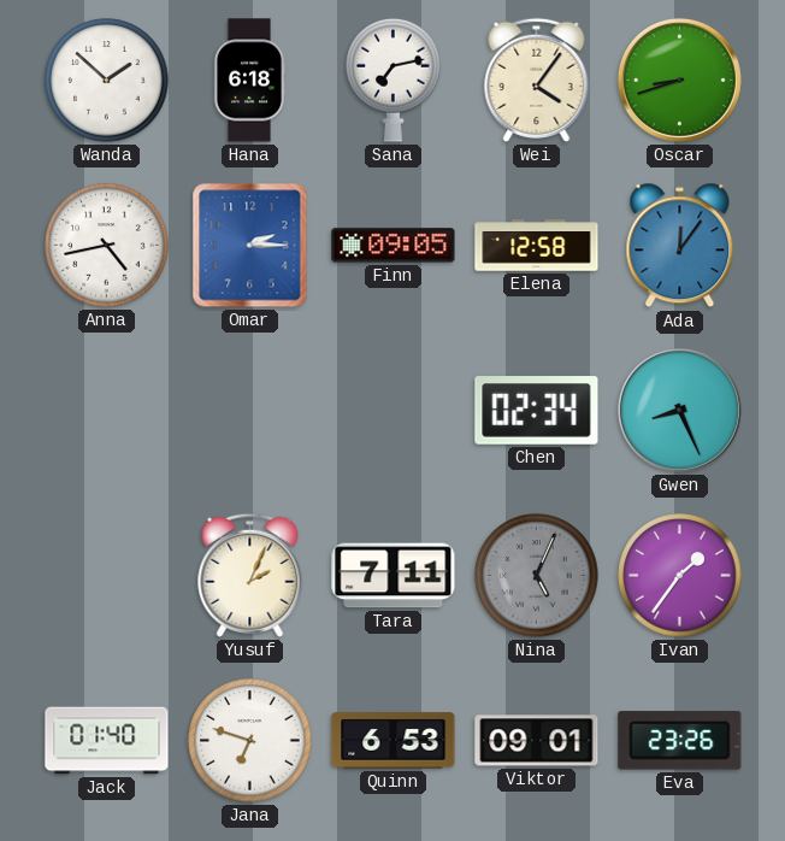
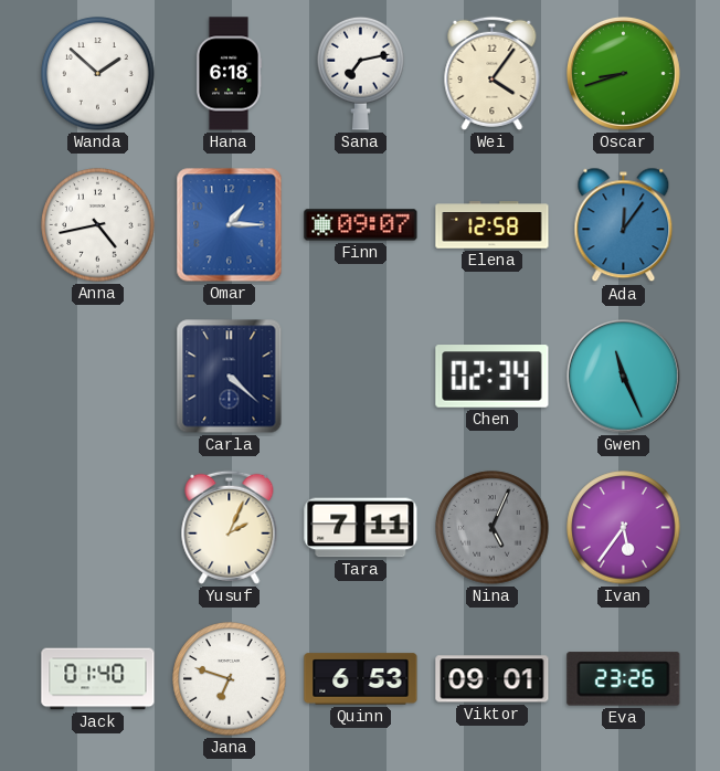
Omar: 2:15 -> 1:15
Finn: 09:05 -> 09:07
Carla: none -> 4:22
Gwen: 8:26 -> 11:26
Ivan: 1:36 -> 5:36
